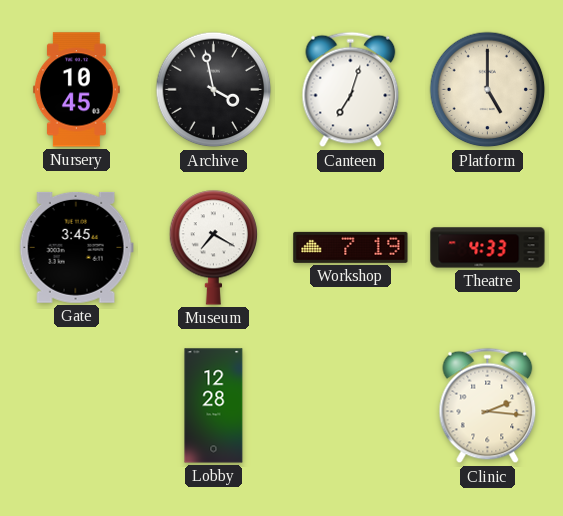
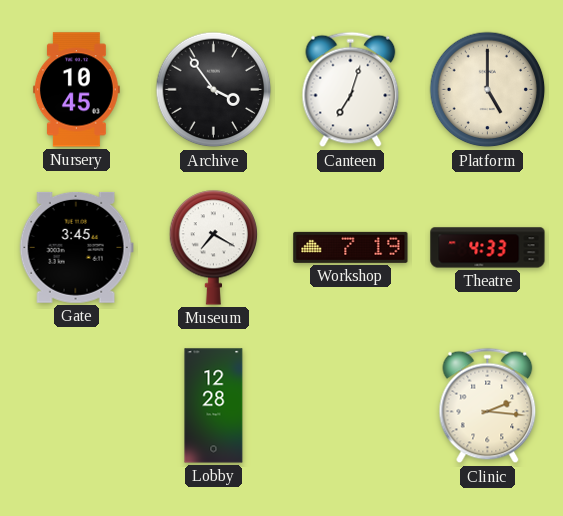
Archive: 3:58 -> 3:54
